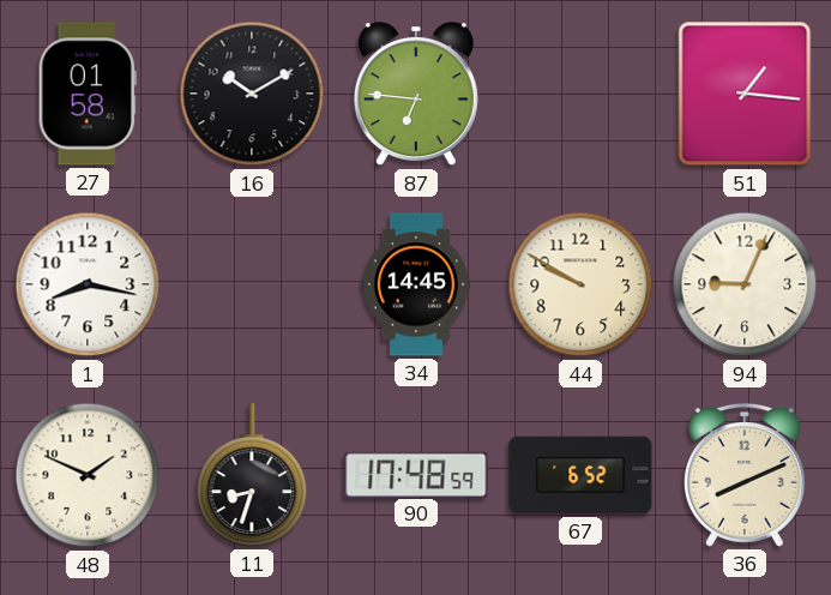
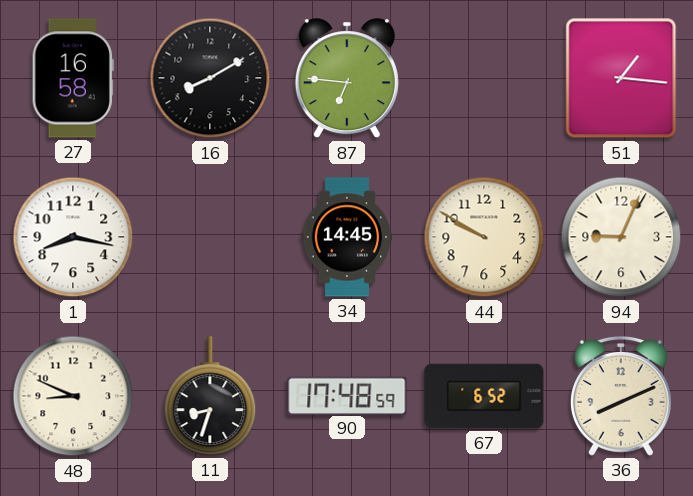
27: 01:58 -> 16:58
16: 10:10 -> 8:10
48: 1:49 -> 8:49
